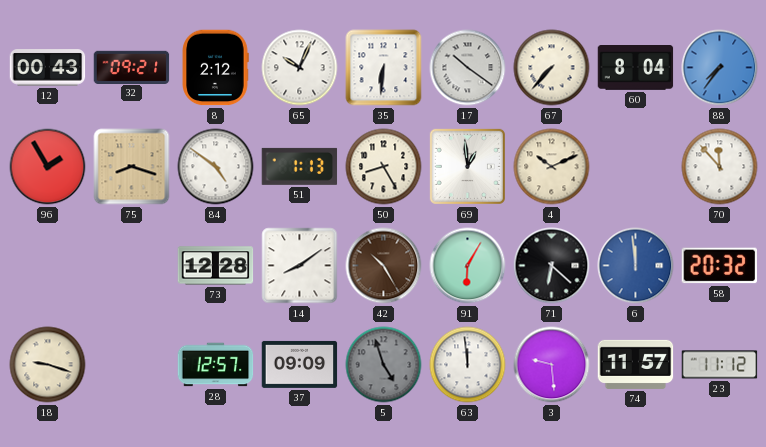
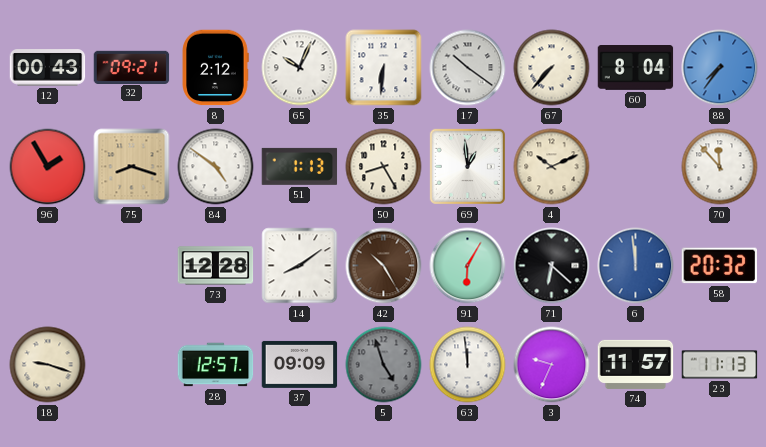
3: 9:29 -> 9:34
23: 11:12 -> 11:13
